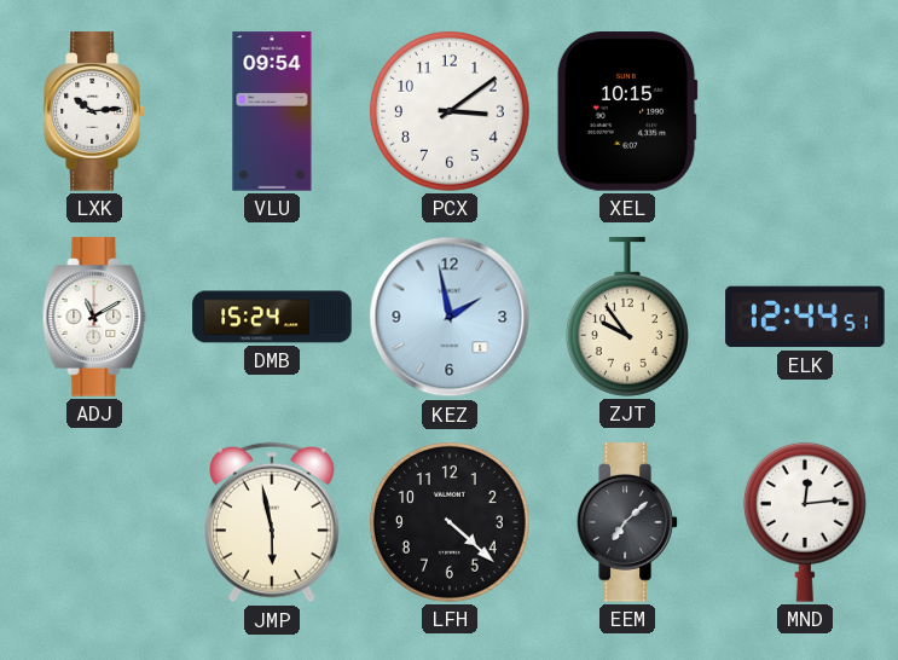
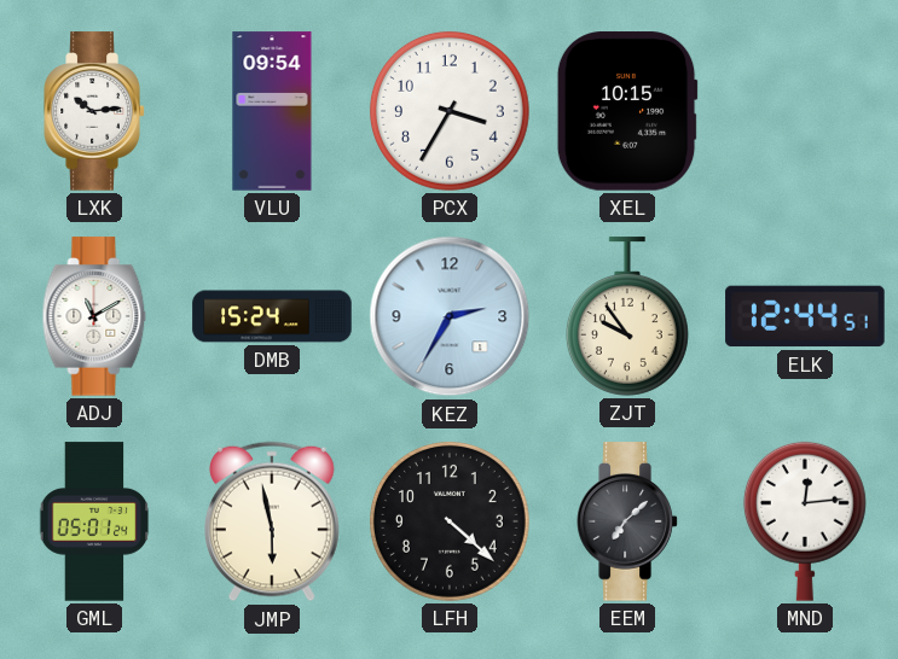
PCX: 3:09 -> 3:35
KEZ: 1:58 -> 2:35
GML: none -> 05:01
